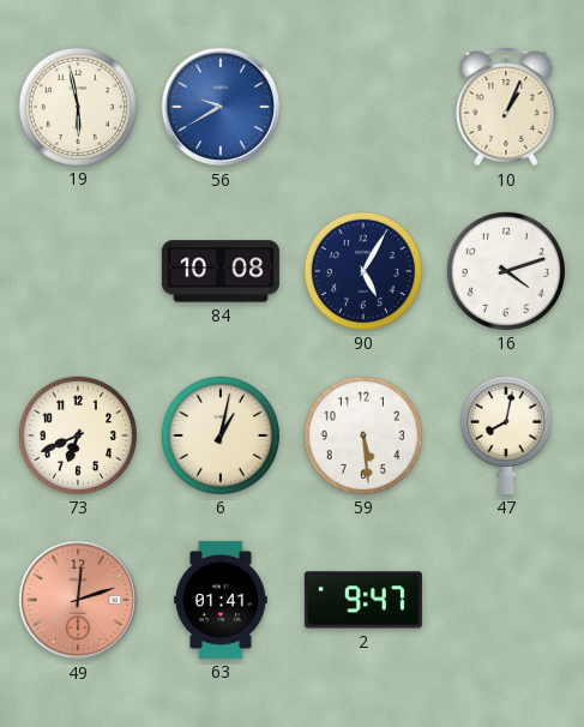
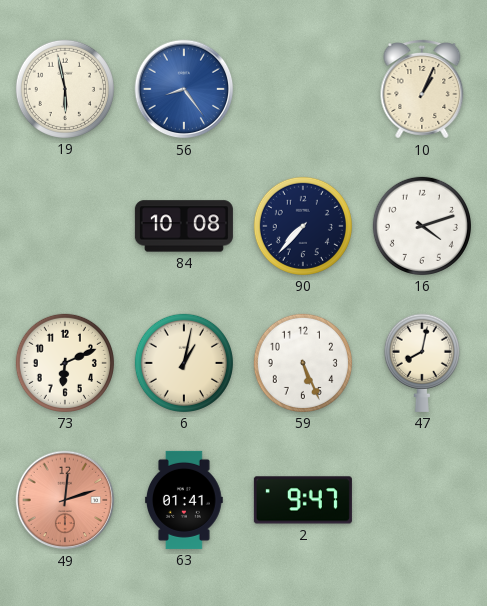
56: 9:40 -> 8:24
90: 5:05 -> 7:37
73: 6:41 -> 6:11
59: 5:29 -> 5:26
